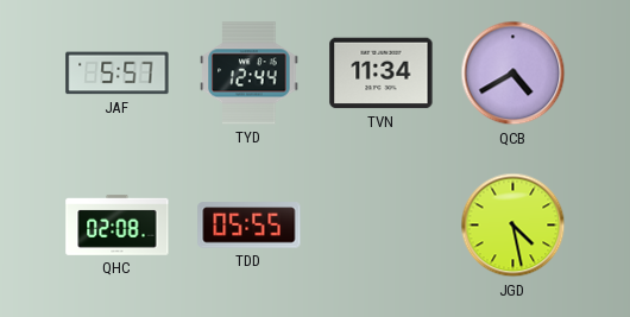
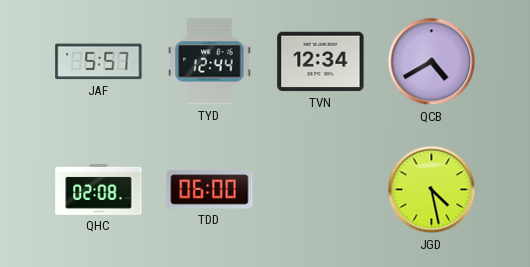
TVN: 11:34 -> 12:34
TDD: 05:55 -> 06:00
